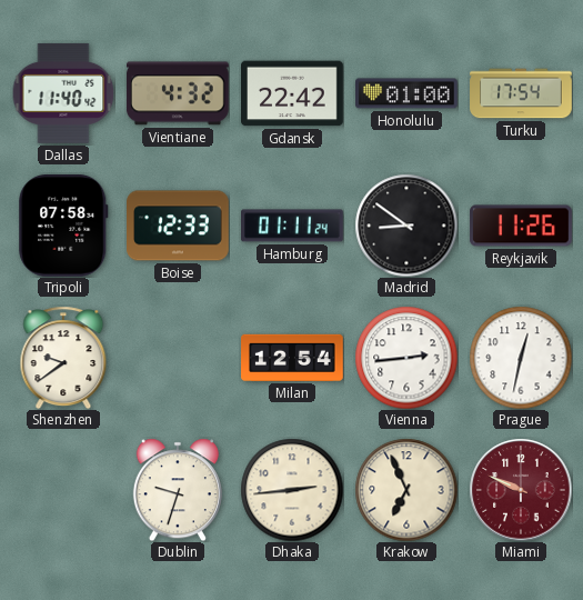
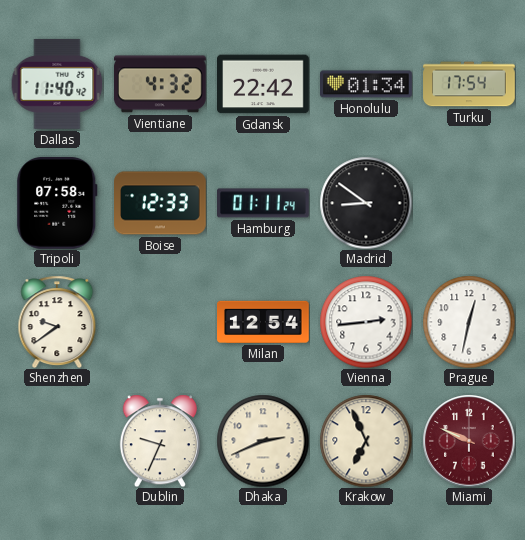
Honolulu: 01:00 -> 01:34
Reykjavik: 11:26 -> none
Dublin: 9:33 -> 9:34
Dhaka: 2:44 -> 2:41
